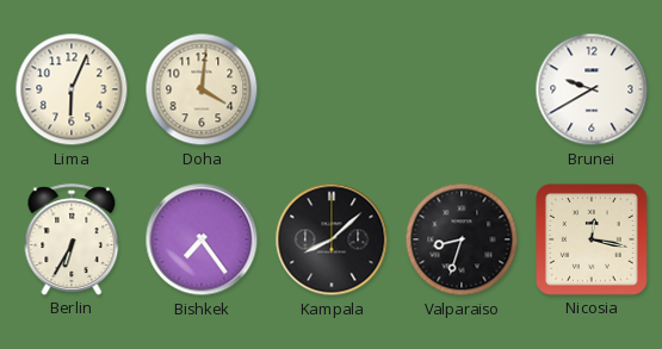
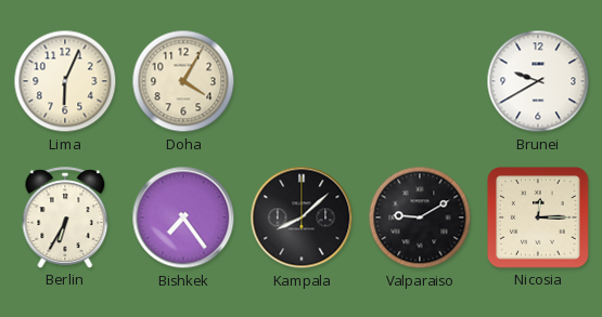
Doha: 4:01 -> 4:05
Valparaiso: 8:33 -> 9:10
Nicosia: 12:17 -> 12:15
